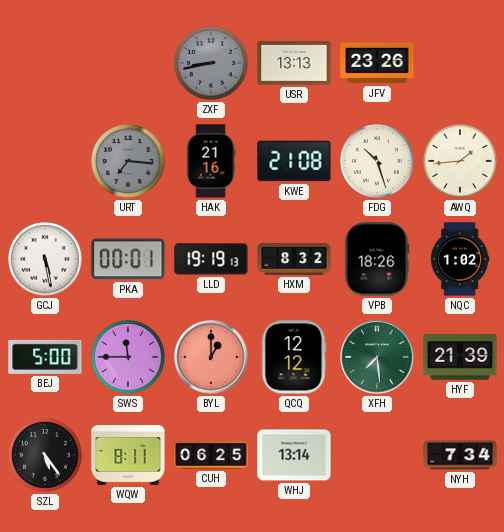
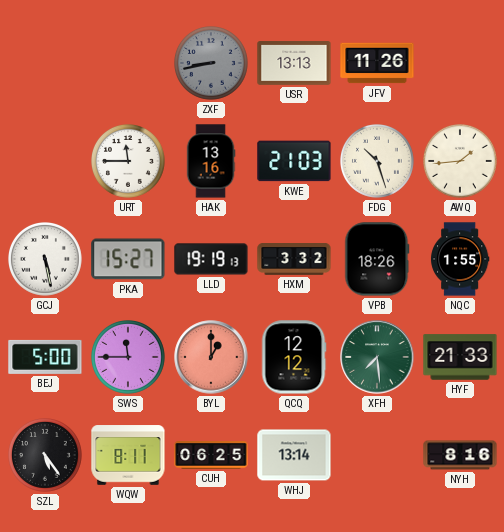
JFV: 23:26 -> 11:26
URT: 7:16 -> 11:45
URT dial: grey -> white
HAK: 21:16 -> 13:16
KWE: 21:08 -> 21:03
PKA: 00:01 -> 15:27
HXM: 8:32 -> 3:32
NQC: 1:02 -> 1:55
HYF: 21:39 -> 21:33
NYH: 7:34 -> 8:16
